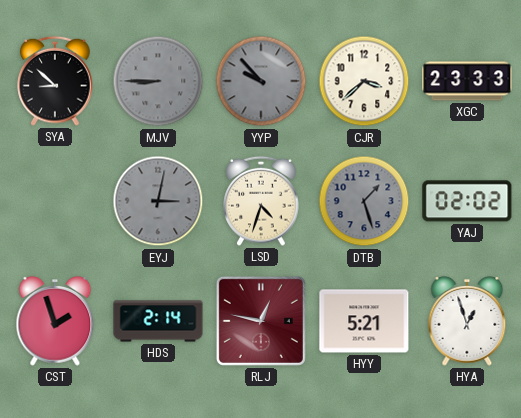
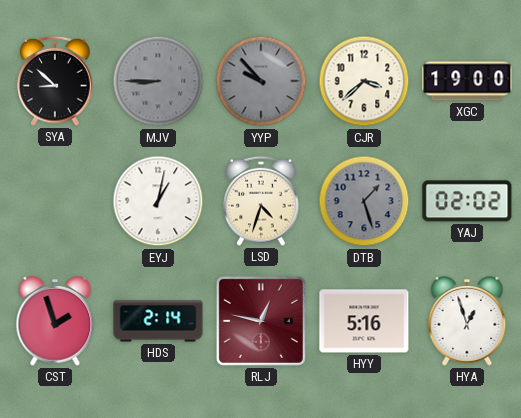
XGC: 23:33 -> 19:00
EYJ: 3:02 -> 1:02
EYJ dial: grey -> white
HYY: 5:21 -> 5:16
